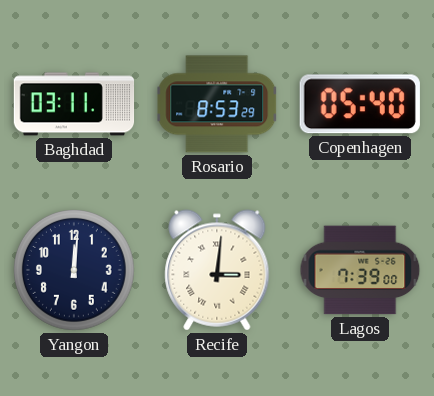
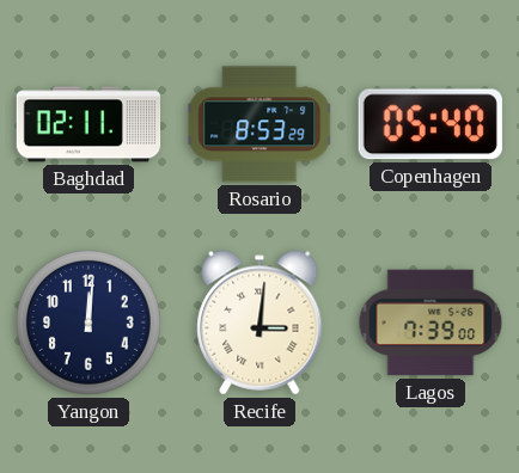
Baghdad: 03:11 -> 02:11
